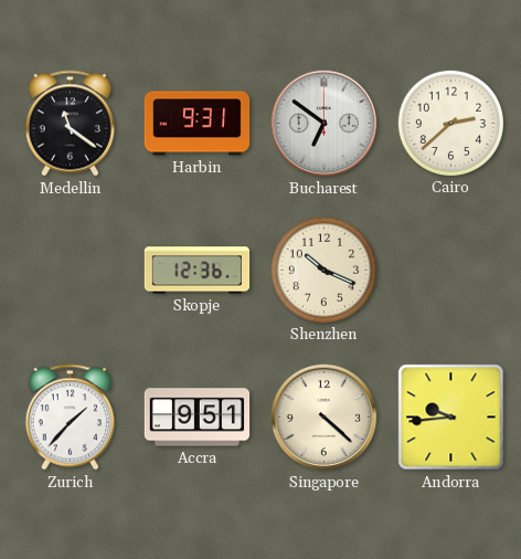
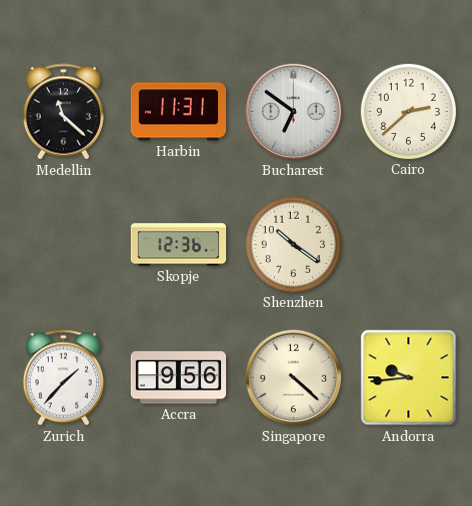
Medellin: 11:21 -> 11:22
Harbin: 9:31 -> 11:31
Shenzhen: 10:19 -> 10:21
Accra: 9:51 -> 9:56
